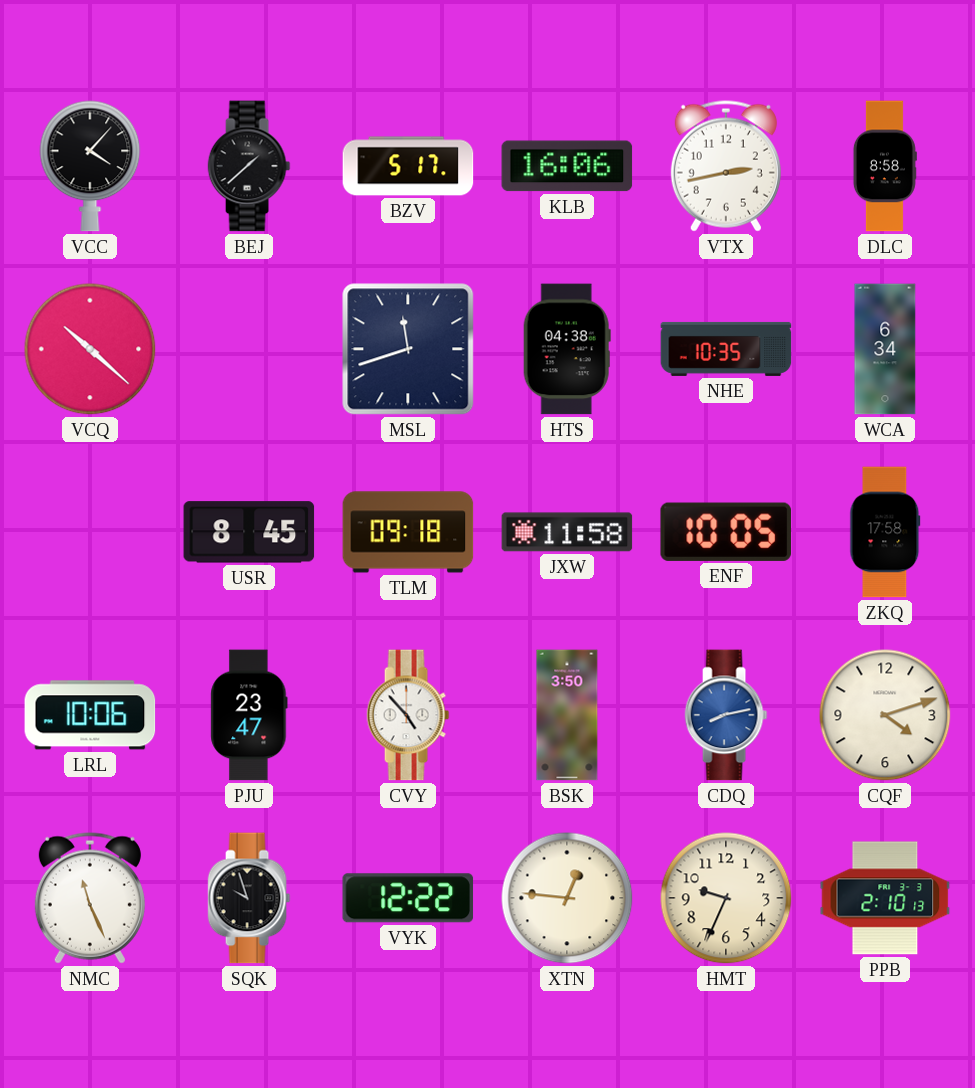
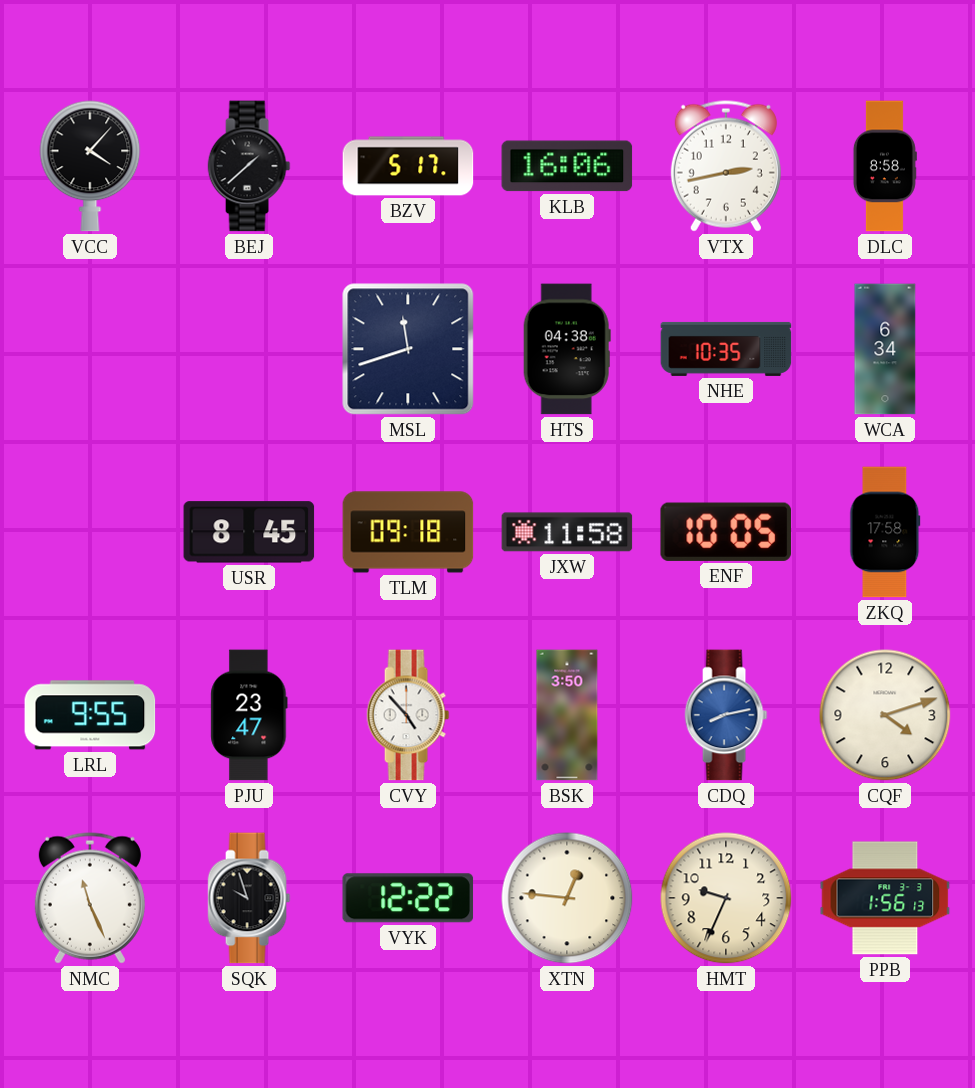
VCQ: 10:22 -> none
LRL: 10:06 -> 9:55
PPB: 2:10 -> 1:56
